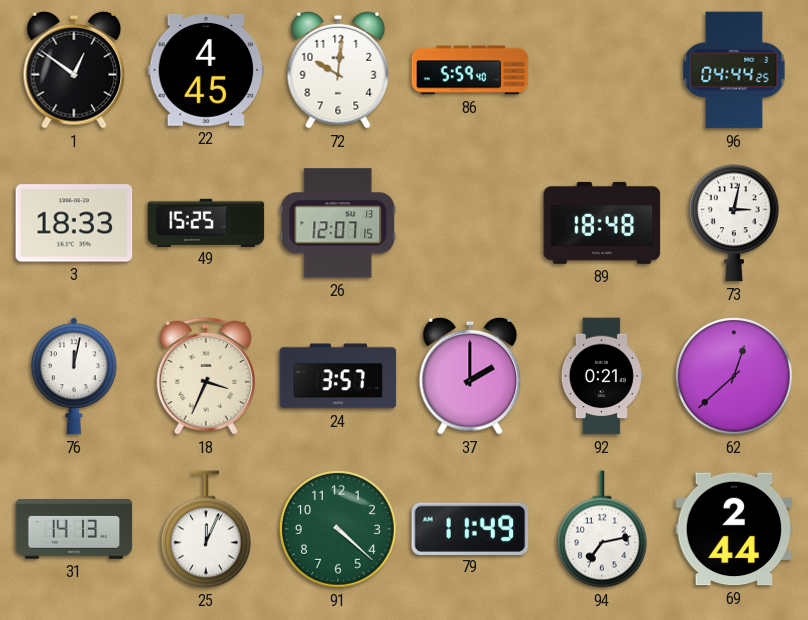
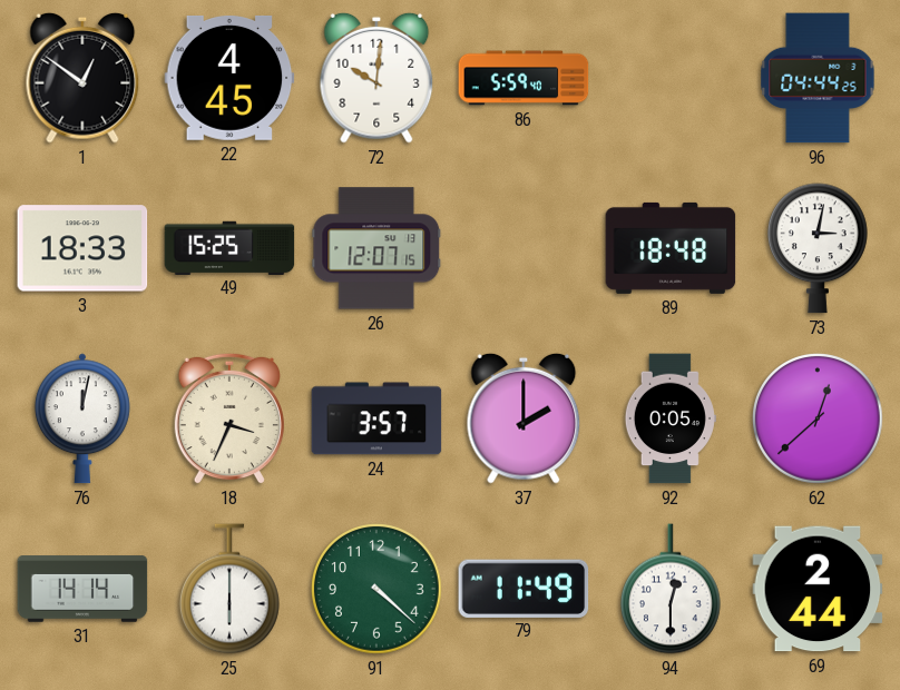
92: 0:21 -> 0:05
31: 14:13 -> 14:14
25: 12:04 -> 6:00
94: 7:13 -> 12:30
